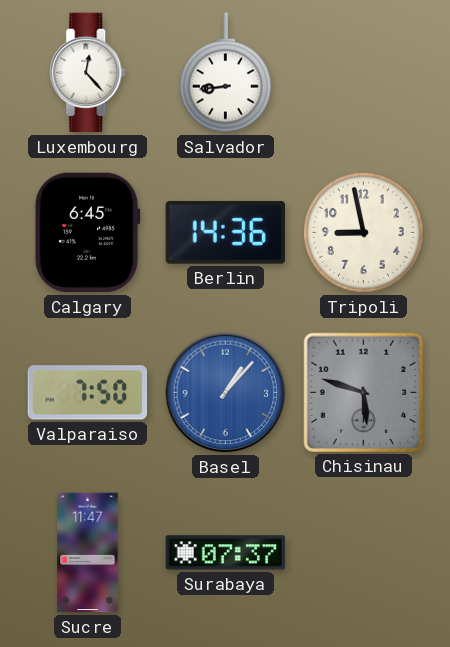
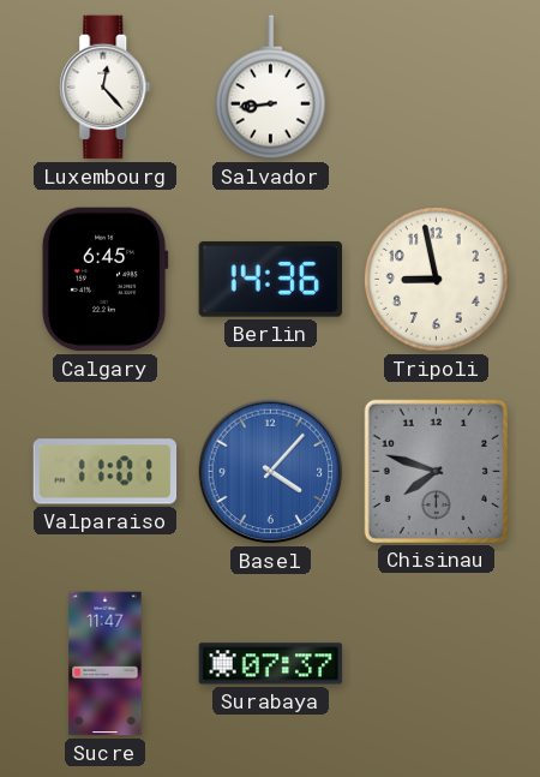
Valparaiso: 7:50 -> 11:01
Basel: 1:07 -> 4:07
Chisinau: 5:48 -> 7:48
